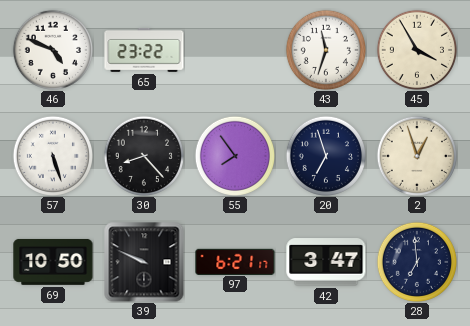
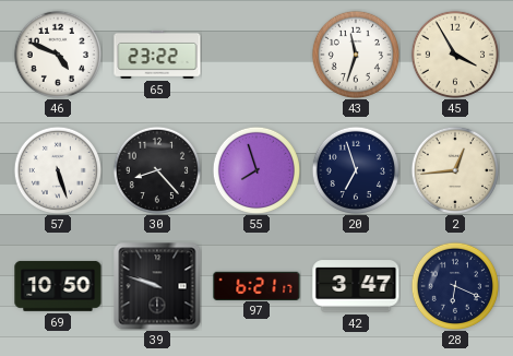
55: 7:54 -> 7:57
2: 12:57 -> 12:44
39: 9:49 -> 9:48
28: 6:59 -> 6:19
